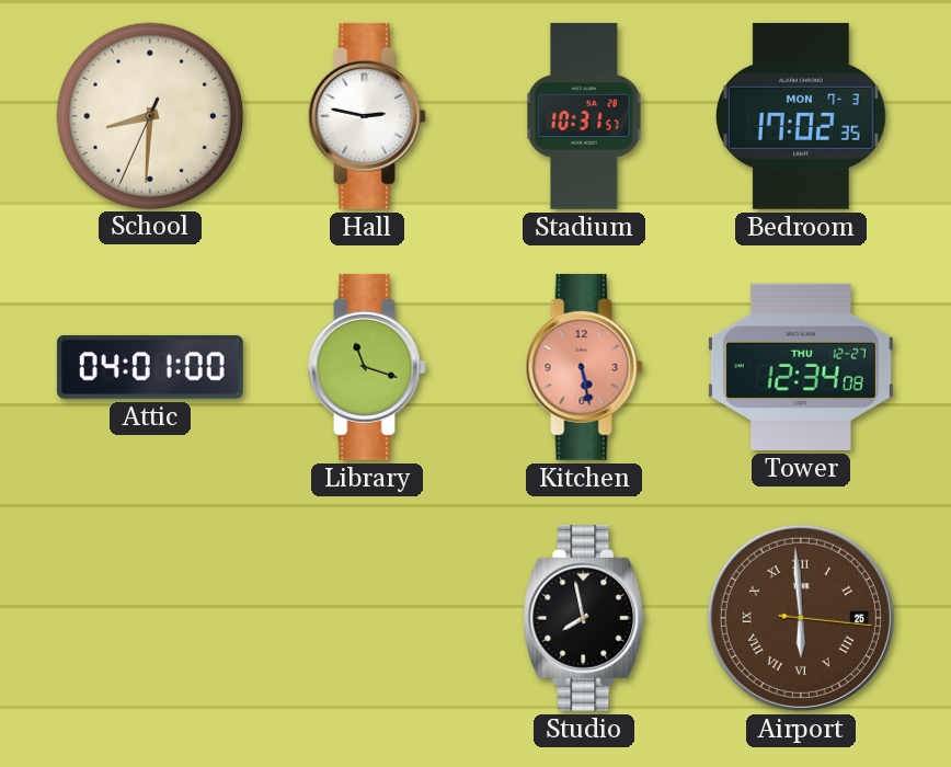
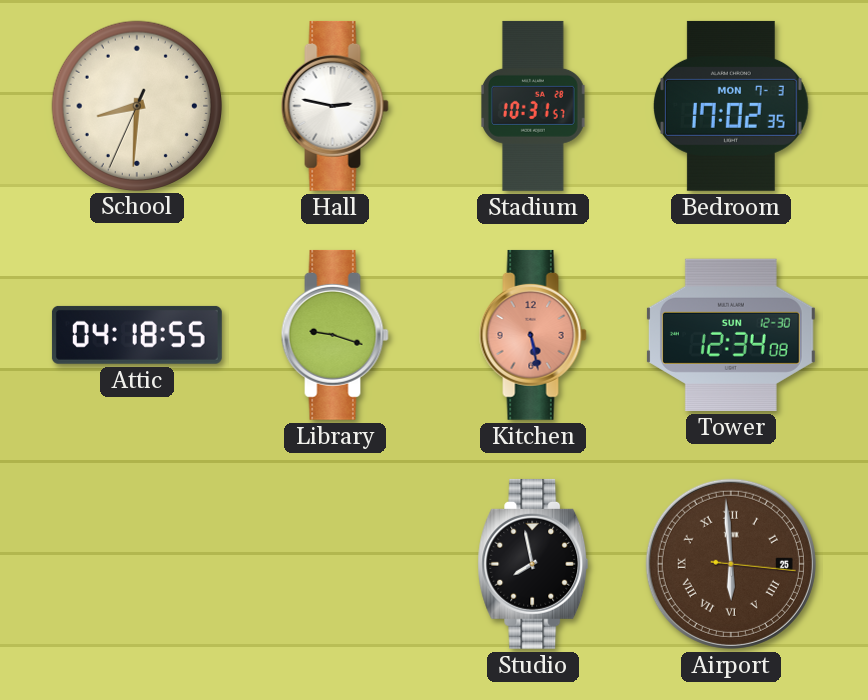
Attic: 04:01 -> 04:18
Library: 11:18 -> 9:18
Tower date: THU 12-27 -> SUN 12-30
